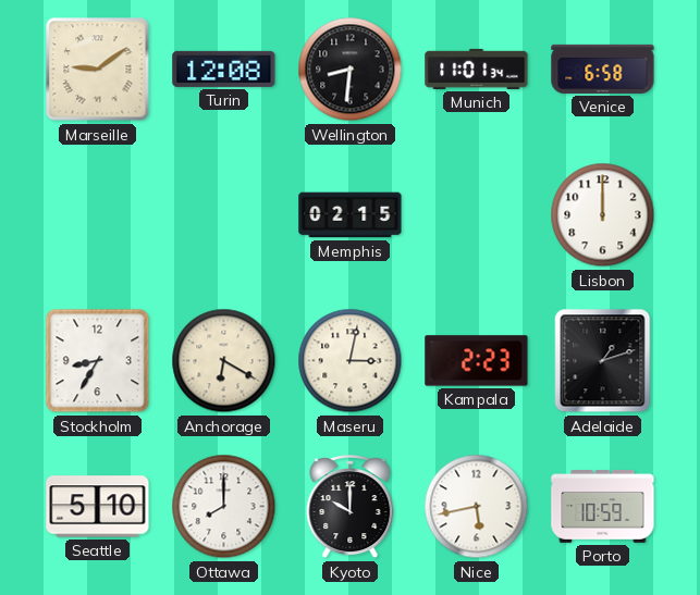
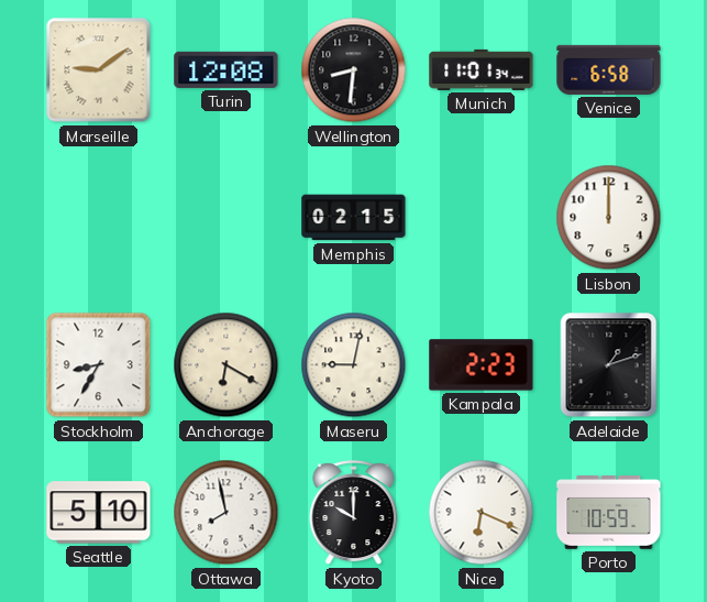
Maseru: 3:02 -> 9:02
Ottawa: 8:00 -> 7:58
Nice: 5:43 -> 6:19
